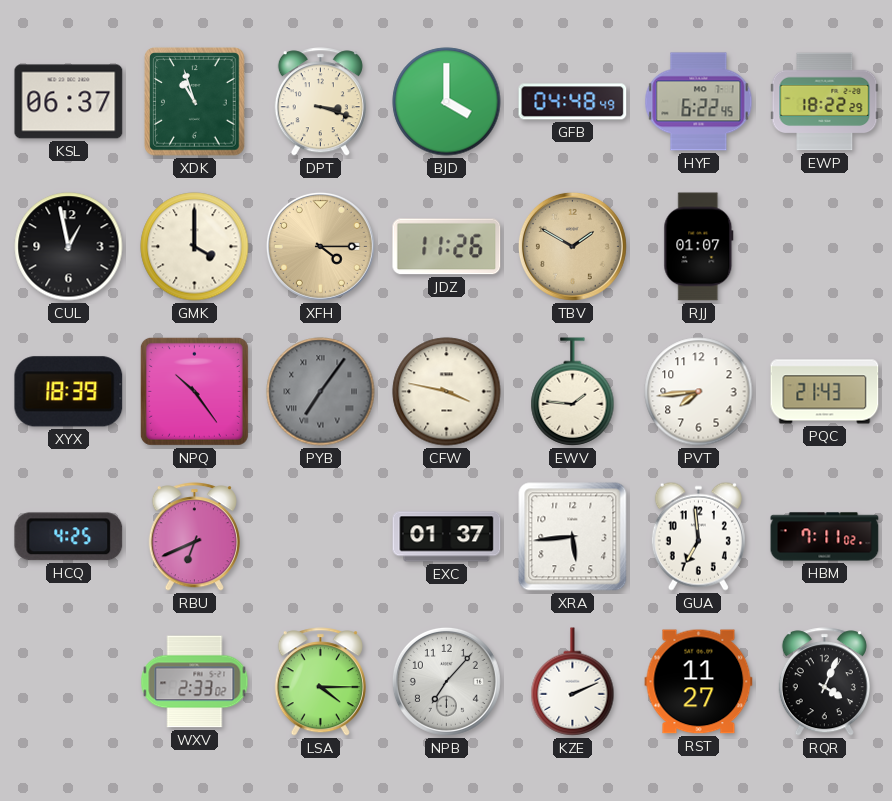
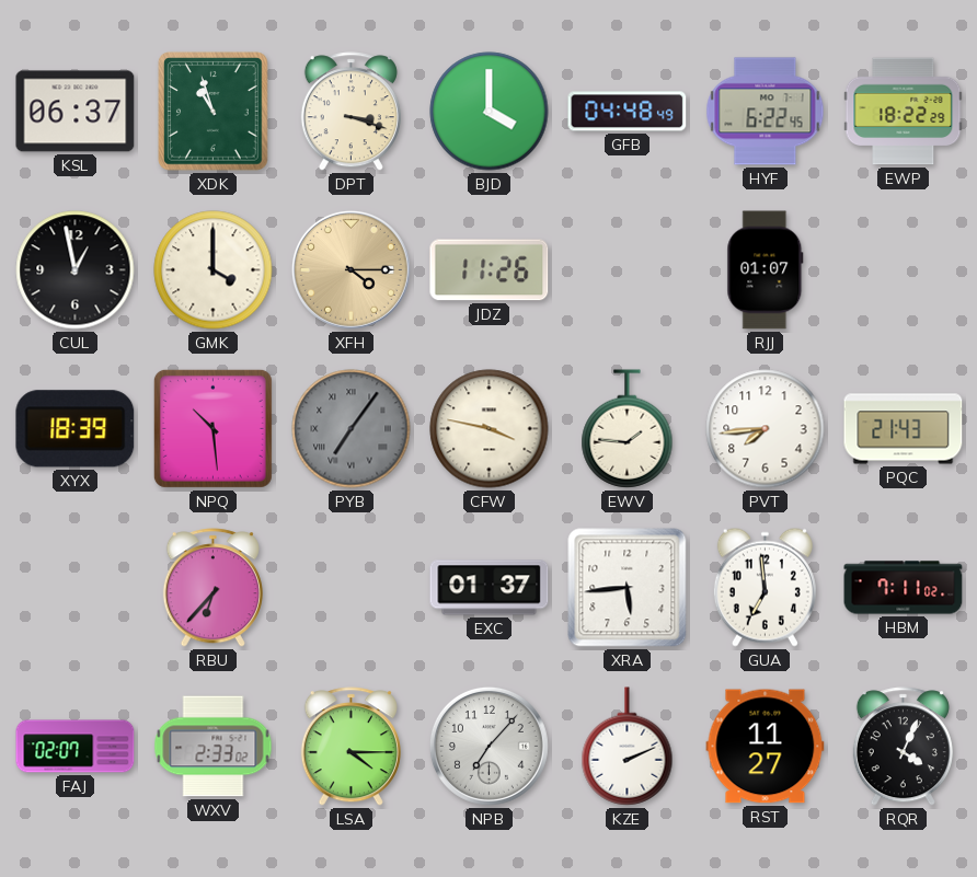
TBV: 1:50 -> none
NPQ: 10:24 -> 10:29
HCQ: 4:25 -> none
RBU: 6:41 -> 6:37
FAJ: none -> 02:07
